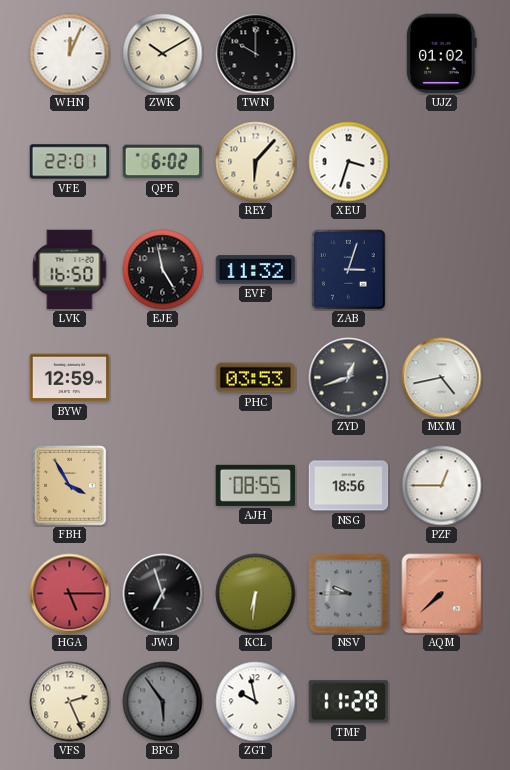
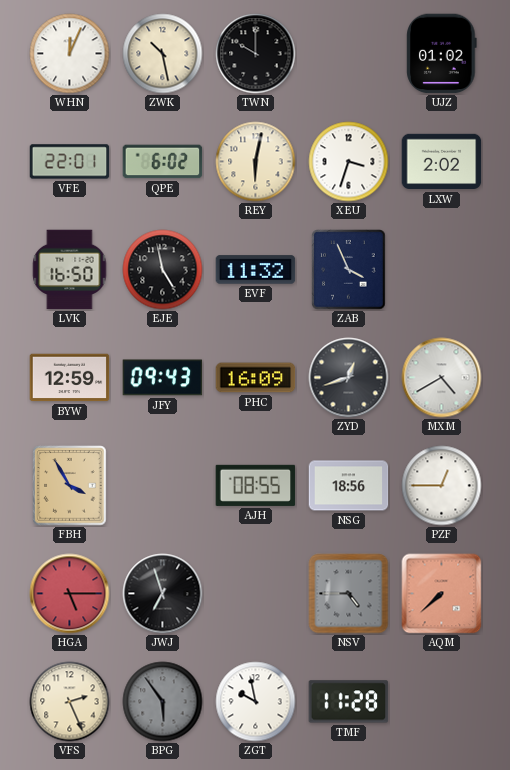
ZWK: 10:10 -> 10:28
REY: 6:07 -> 6:02
LXW: none -> 2:02
ZAB: 3:03 -> 3:56
JFY: none -> 09:43
PHC: 03:53 -> 16:09
MXM: 4:43 -> 4:40
KCL: 6:31 -> none
NSV: 9:45 -> 4:45
